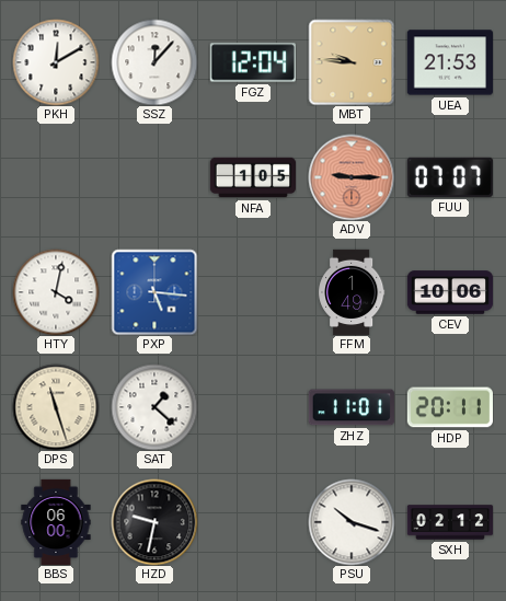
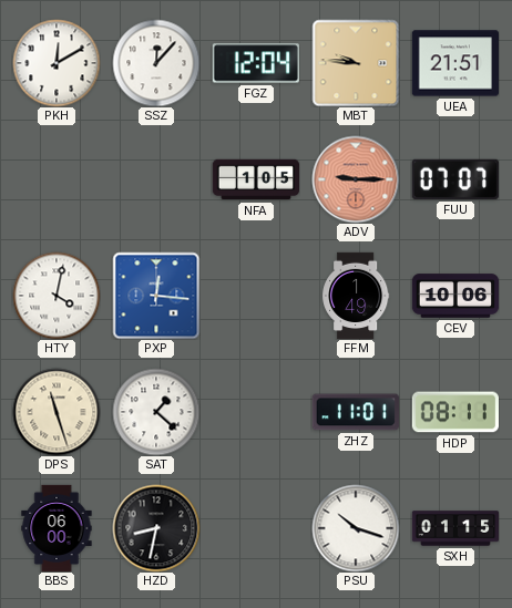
UEA: 21:53 -> 21:51
PXP: 5:16 -> 12:16
HDP: 20:11 -> 08:11
HZD: 9:32 -> 8:32
SXH: 02:12 -> 01:15
